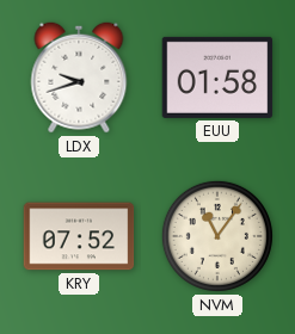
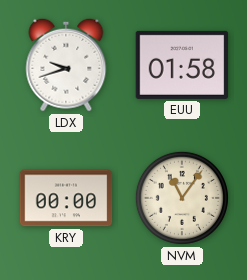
KRY: 07:52 -> 00:00
